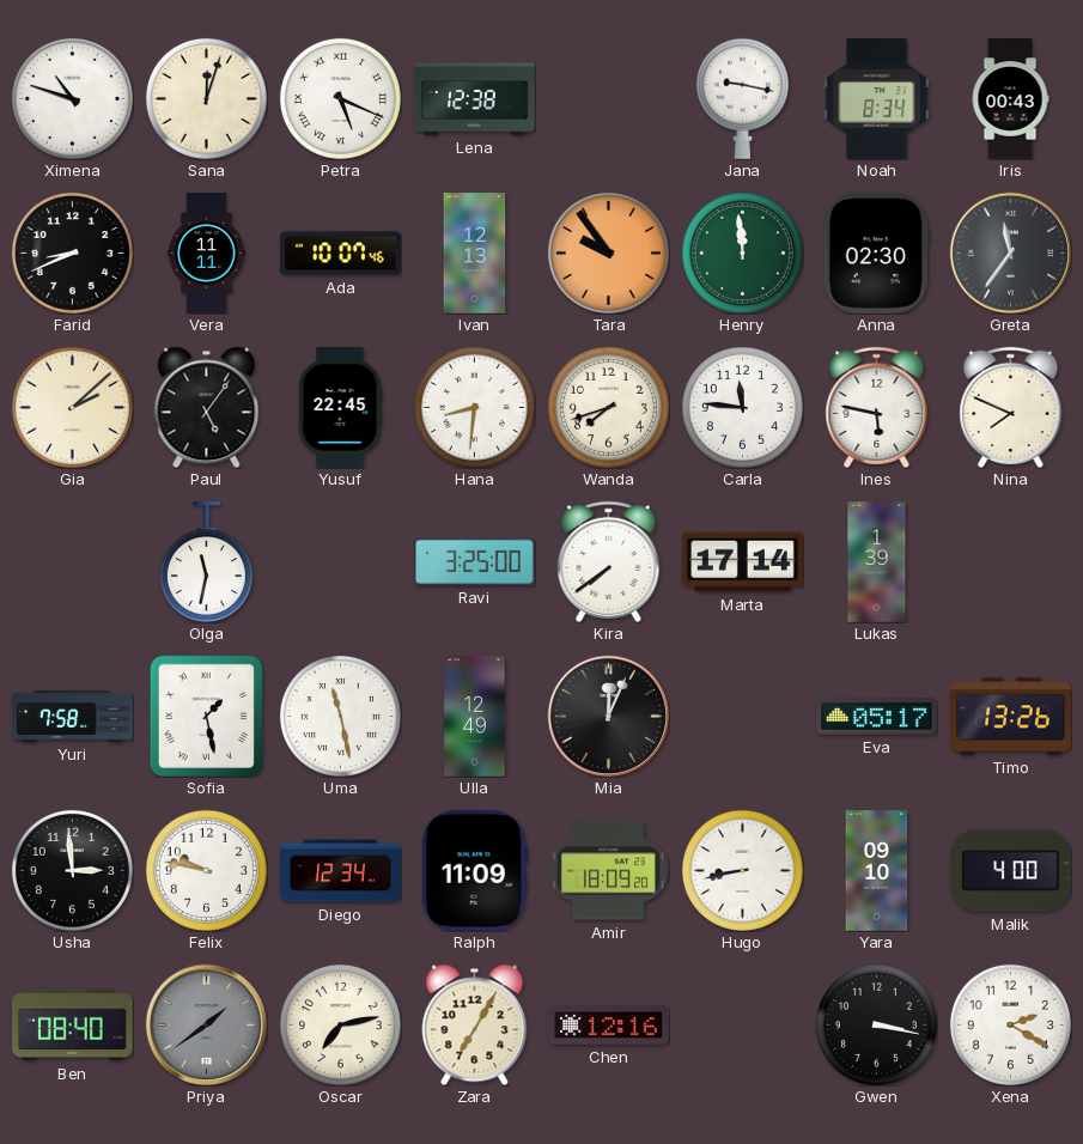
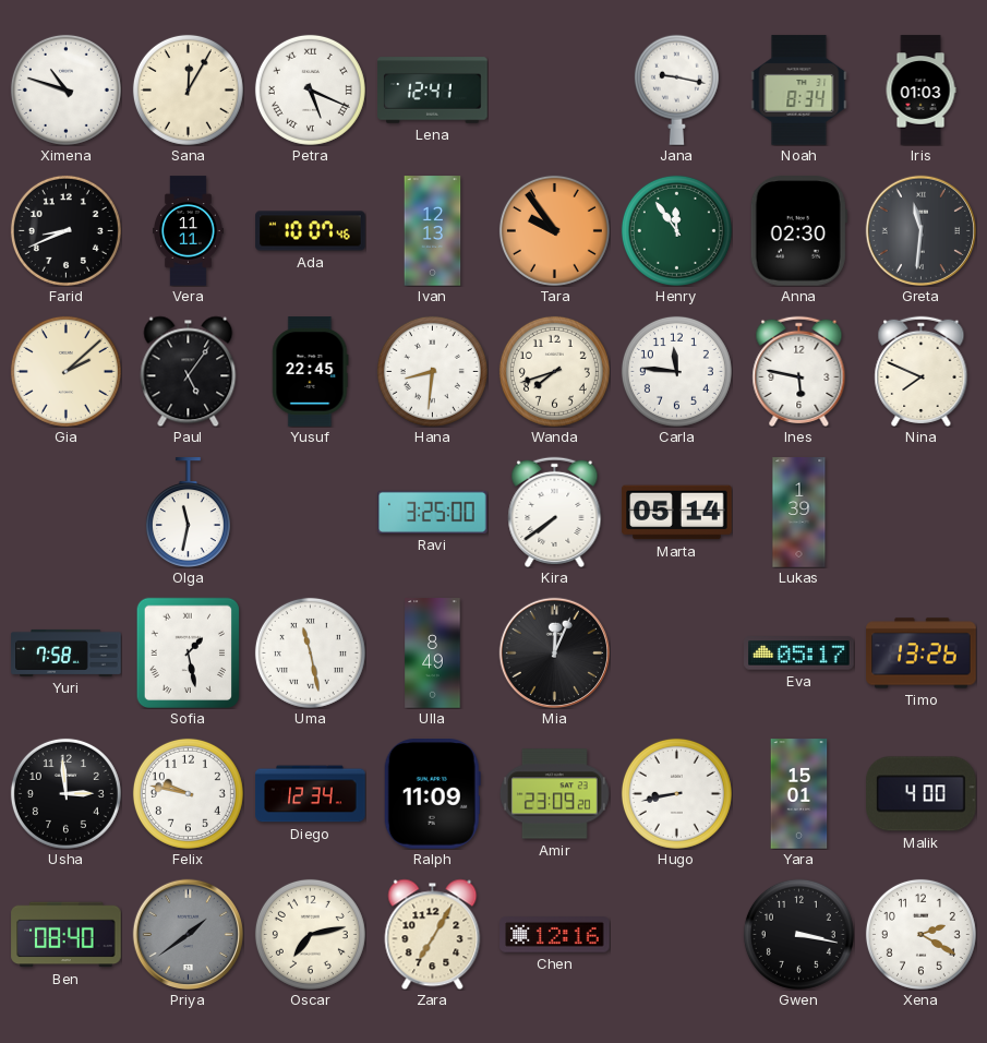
Sana: 12:03 -> 12:05
Lena: 12:38 -> 12:41
Iris: 00:43 -> 01:03
Henry: 11:59 -> 11:54
Greta: 11:36 -> 11:31
Marta: 17:14 -> 05:14
Ulla: 12:49 -> 8:49
Amir: 18:09 -> 23:09
Yara: 09:10 -> 15:01
